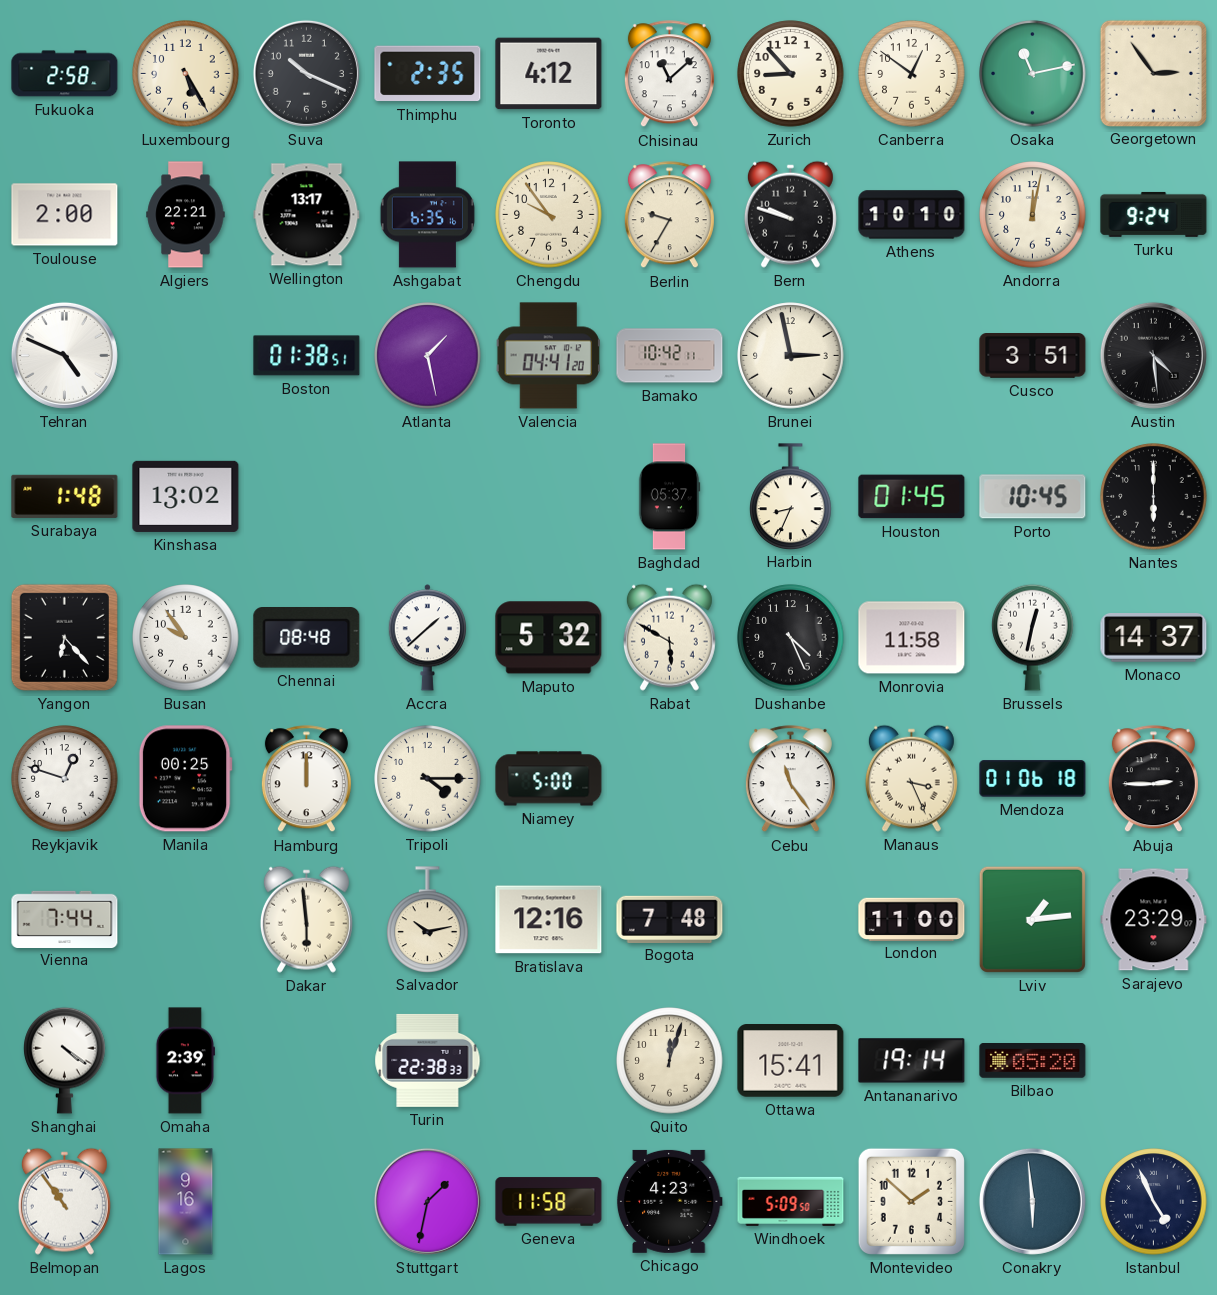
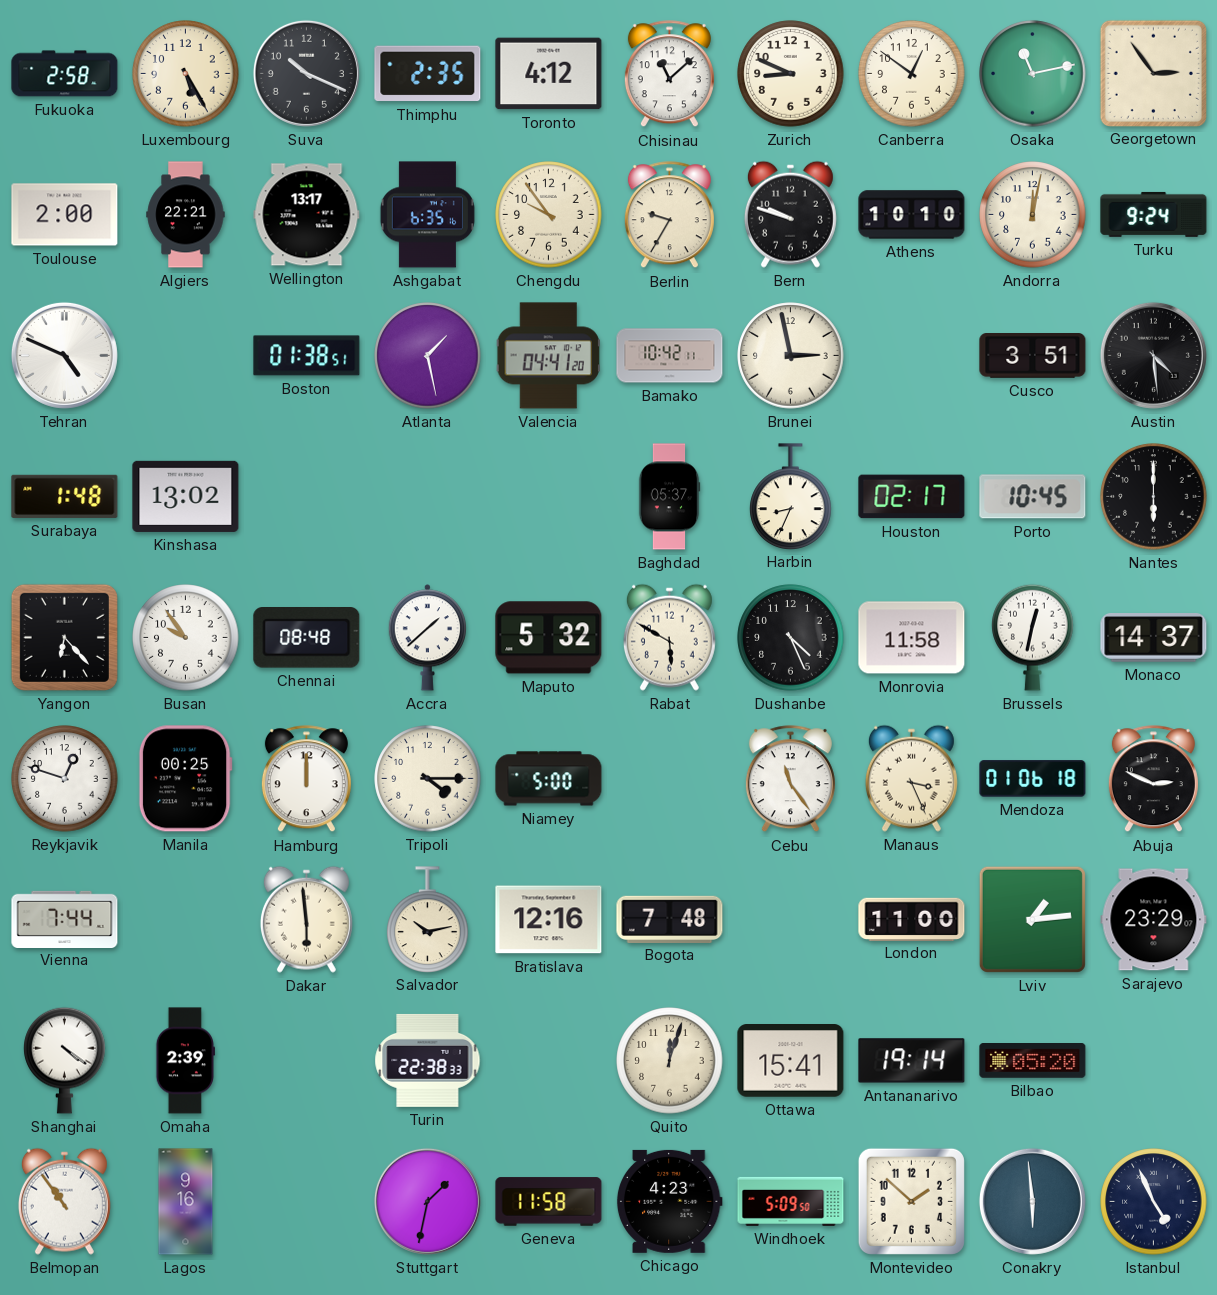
Zurich: 8:53 -> 8:49
Houston: 01:45 -> 02:17
Abuja: 2:45 -> 2:49
